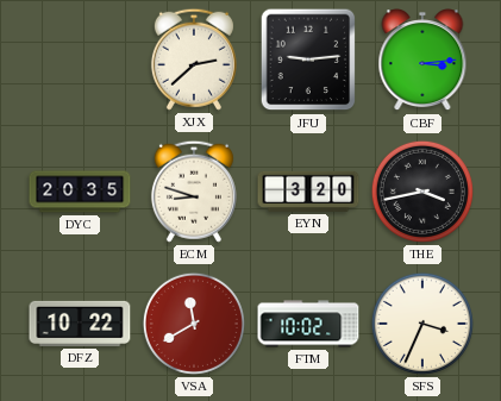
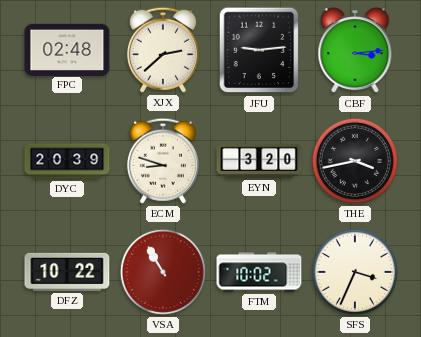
FPC: none -> 02:48
DYC: 20:35 -> 20:39
VSA: 11:40 -> 10:55
